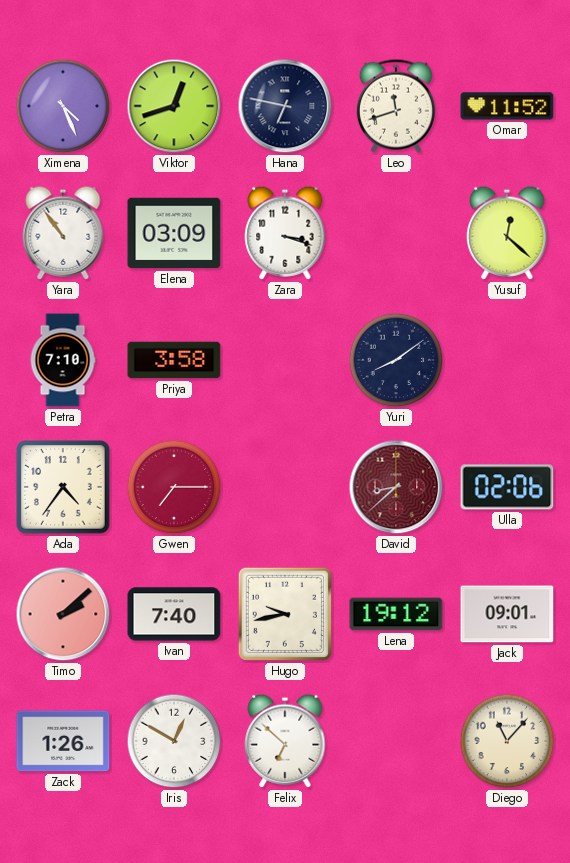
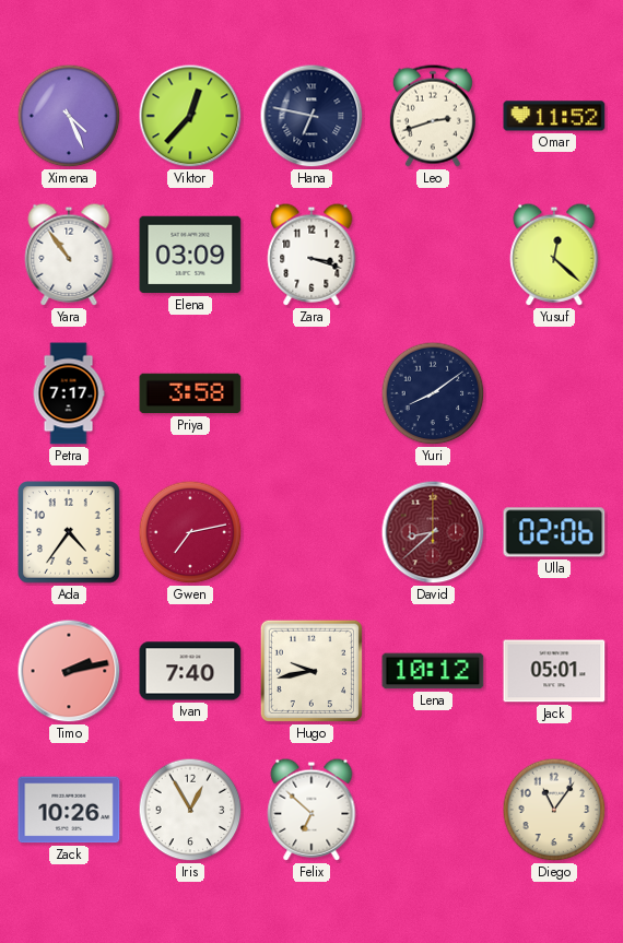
Viktor: 12:42 -> 12:37
Leo: 11:42 -> 2:42
Petra: 7:10 -> 7:17
Gwen: 7:15 -> 7:13
Timo: 2:08 -> 2:13
Lena: 19:12 -> 10:12
Jack: 09:01 -> 05:01
Zack: 1:26 -> 10:26
Iris: 12:50 -> 12:55
Diego: 11:07 -> 11:06
